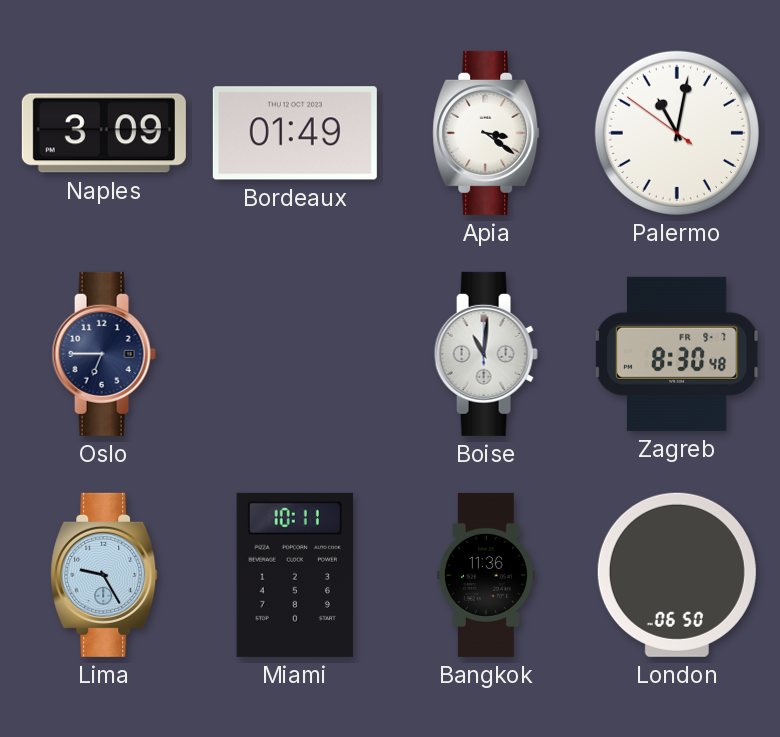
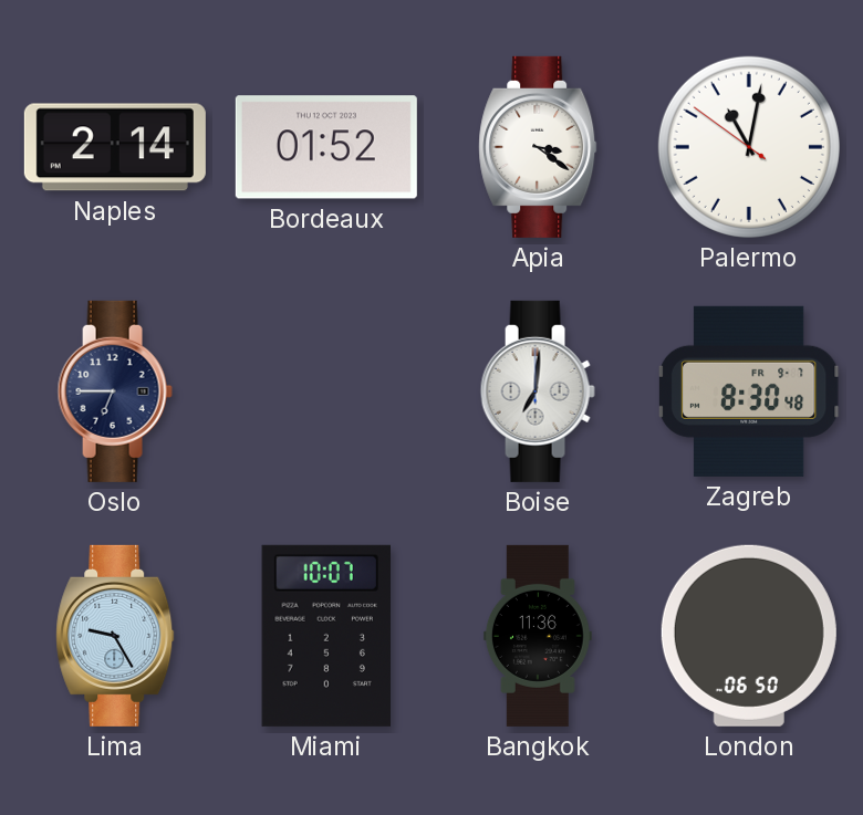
Naples: 3:09 -> 2:14
Bordeaux: 01:49 -> 01:52
Boise: 11:01 -> 7:01
Miami: 10:11 -> 10:07
